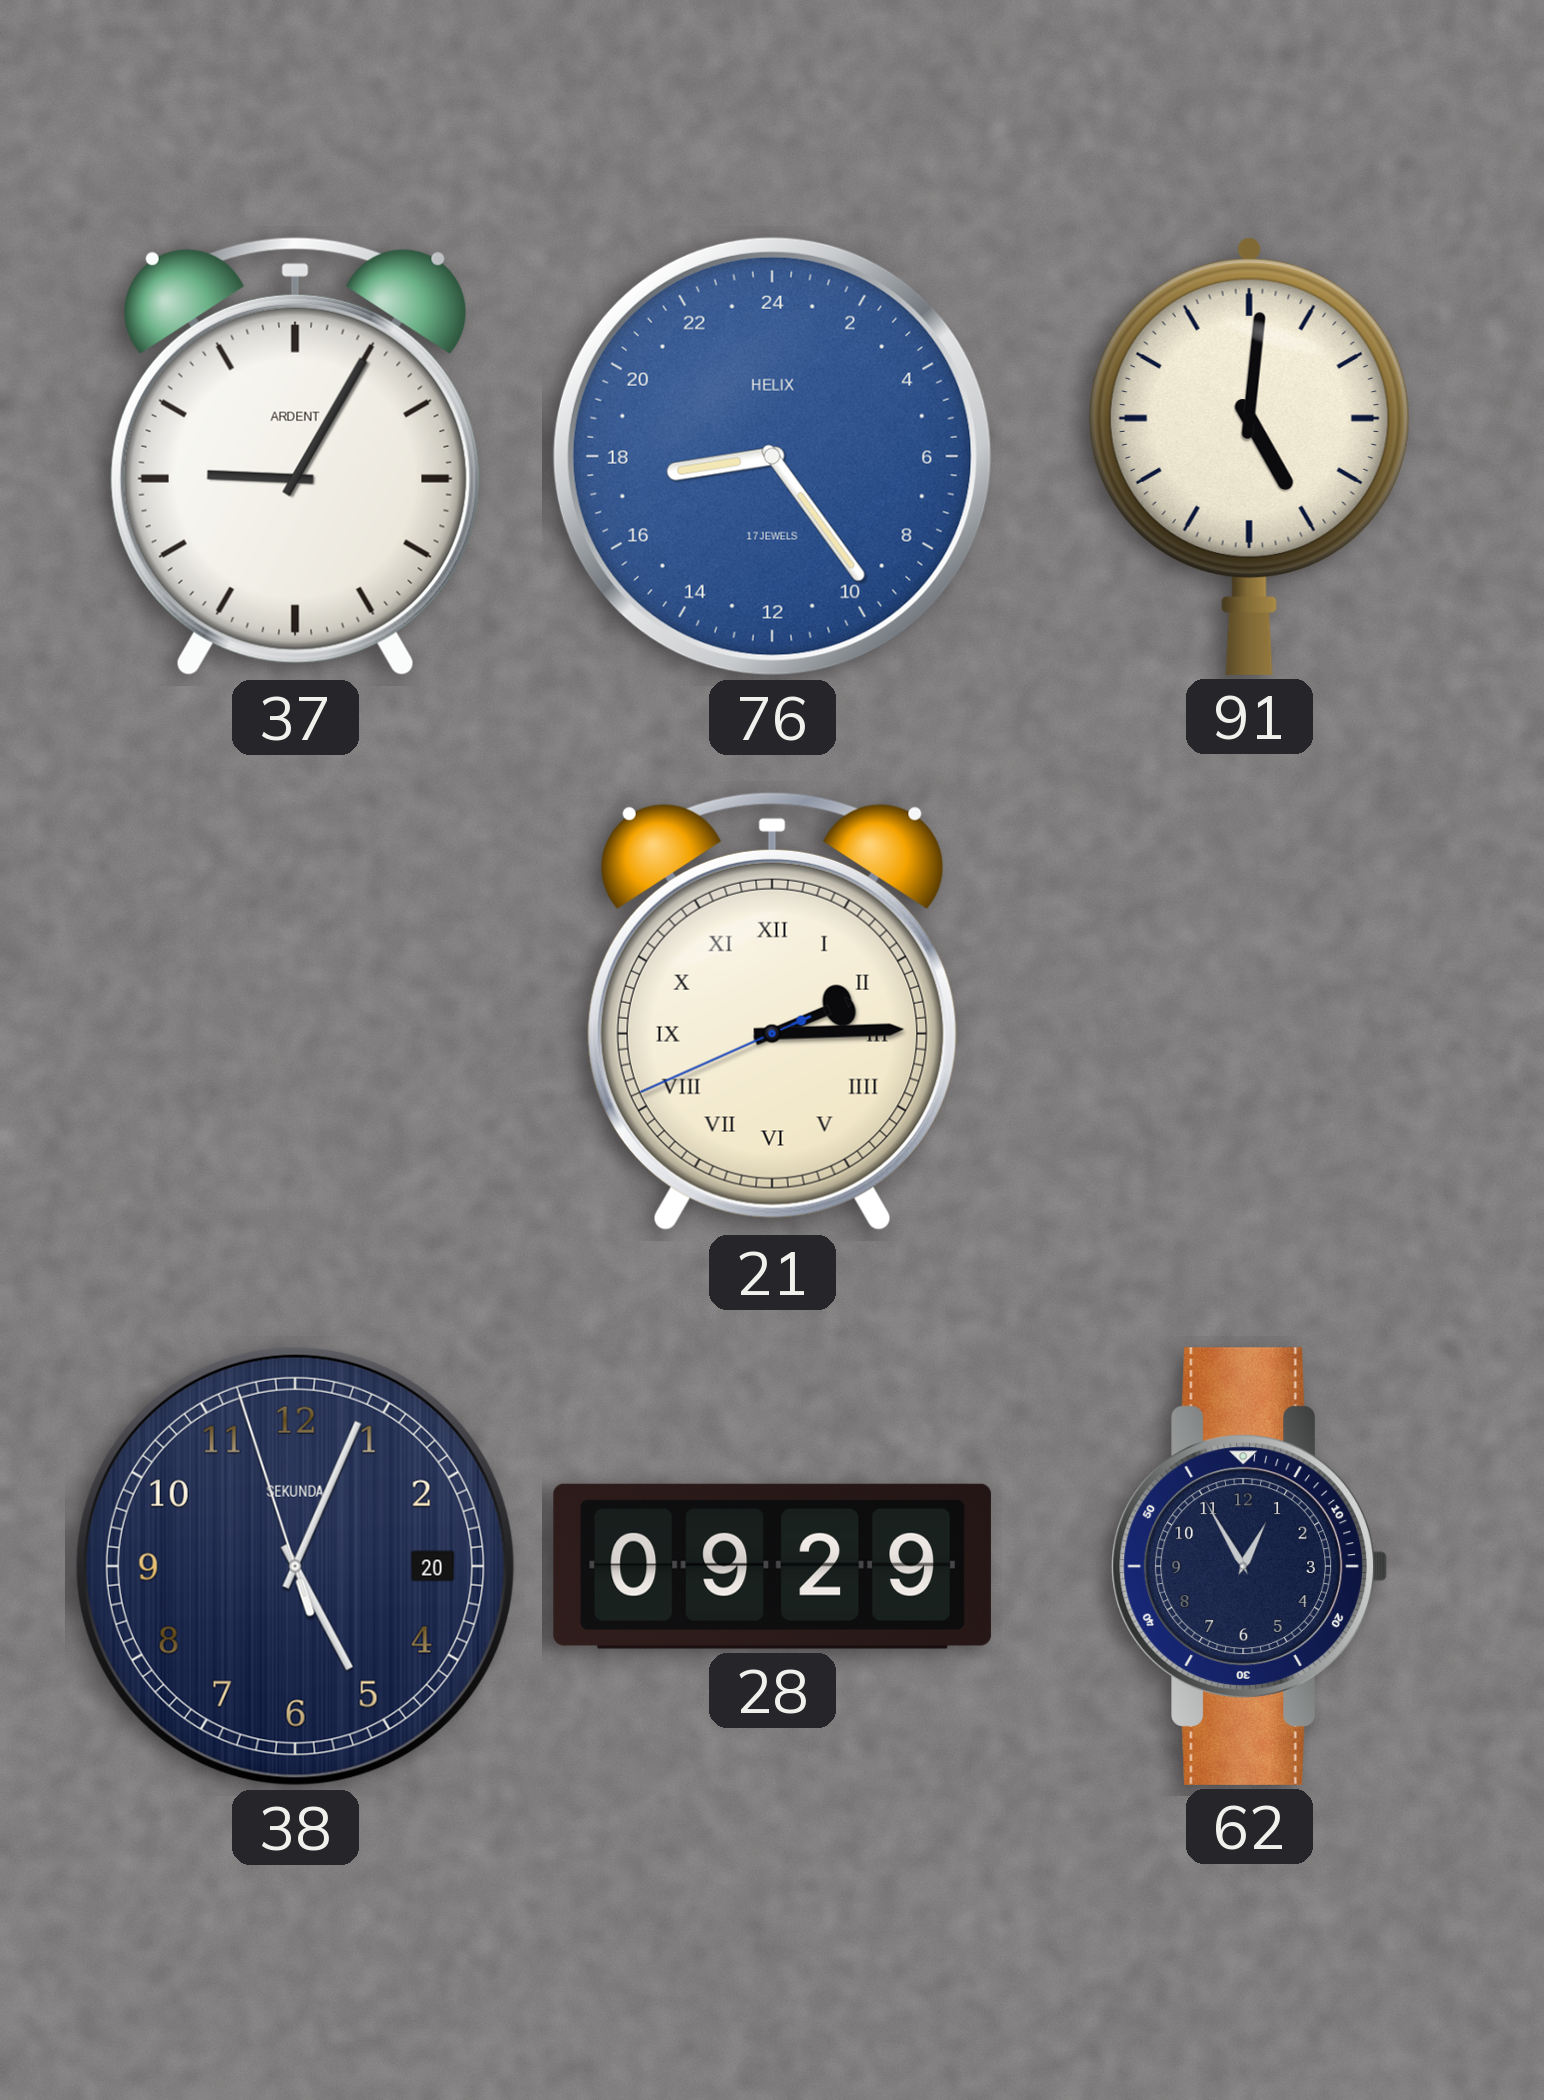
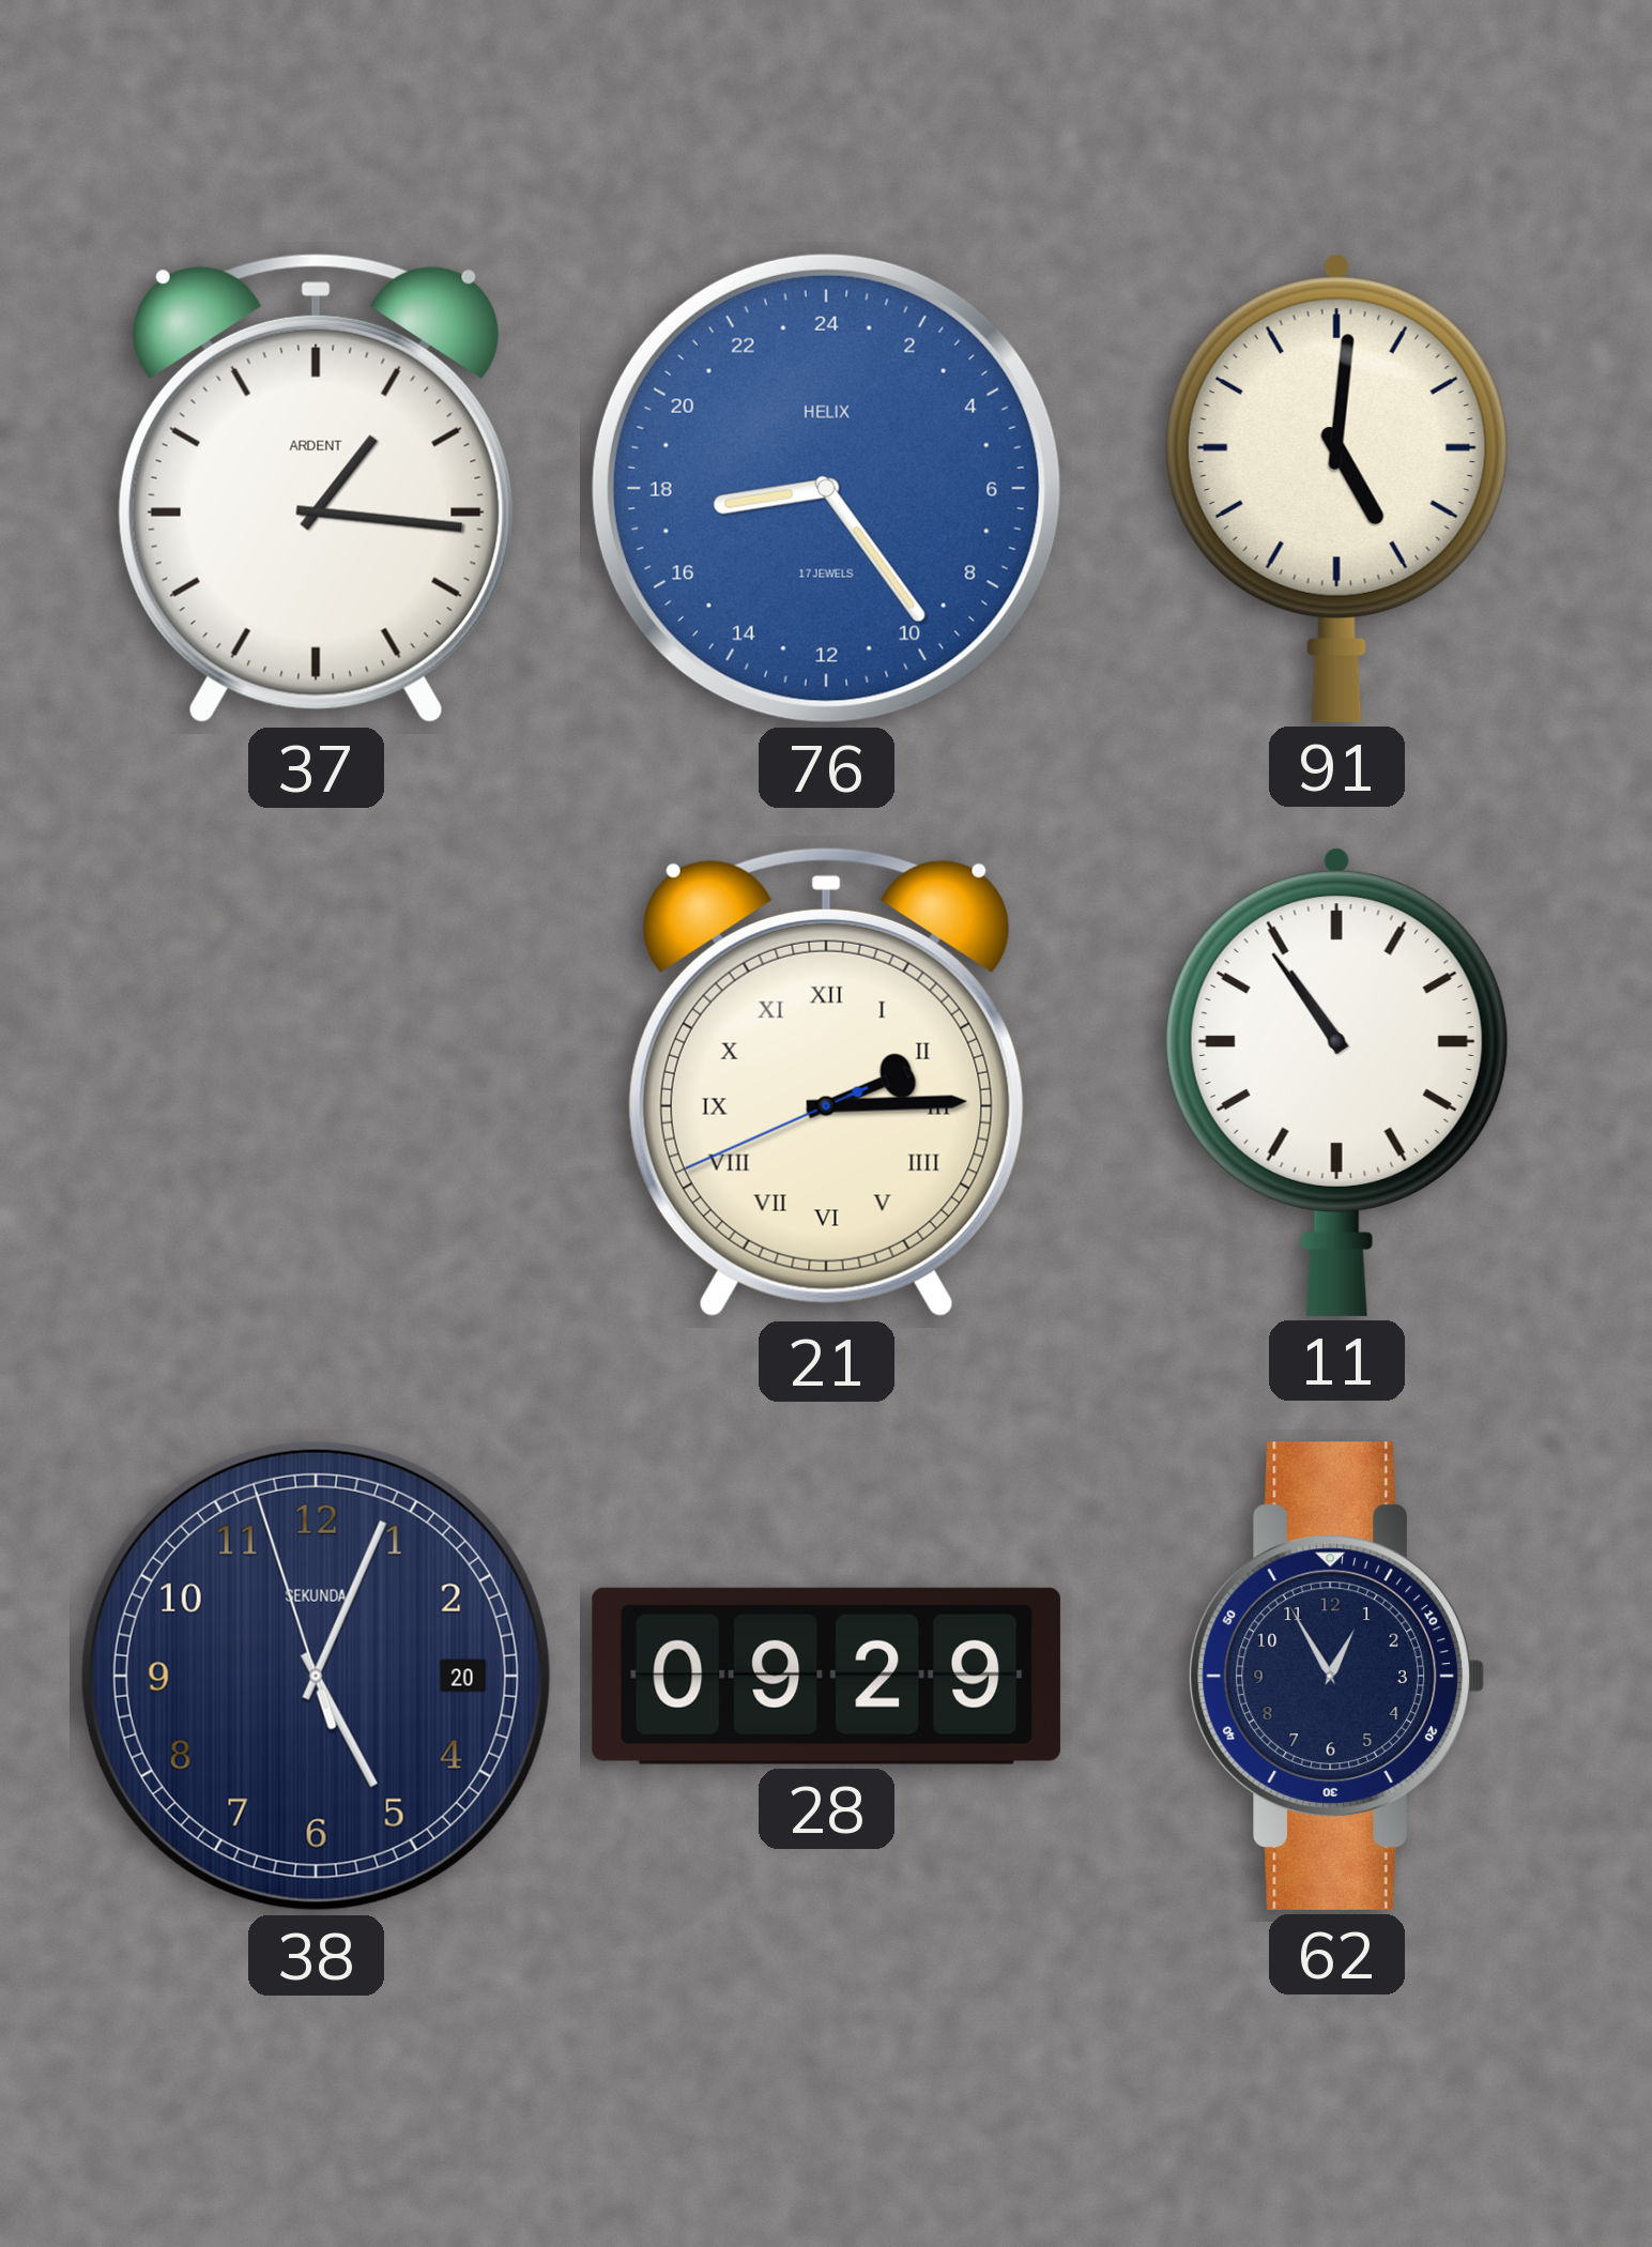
37: 9:05 -> 1:16
11: none -> 10:54
